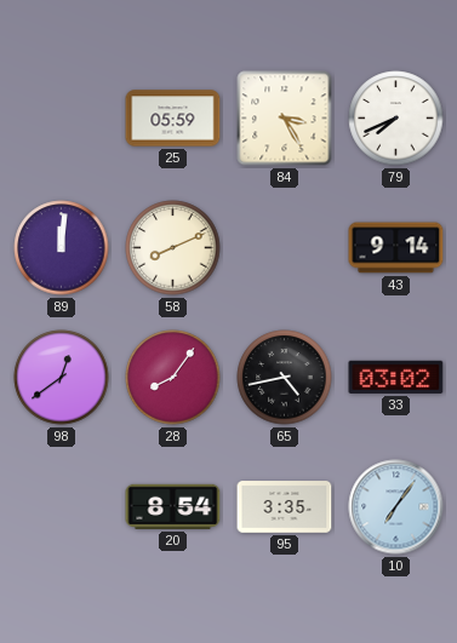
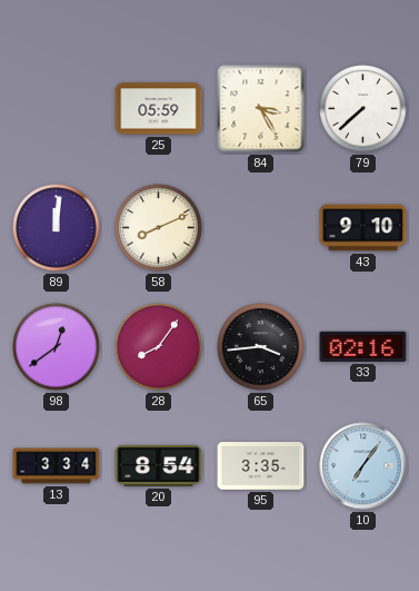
79: 7:41 -> 7:38
43: 9:14 -> 9:10
65: 4:43 -> 3:44
33: 03:02 -> 02:16
13: none -> 3:34
